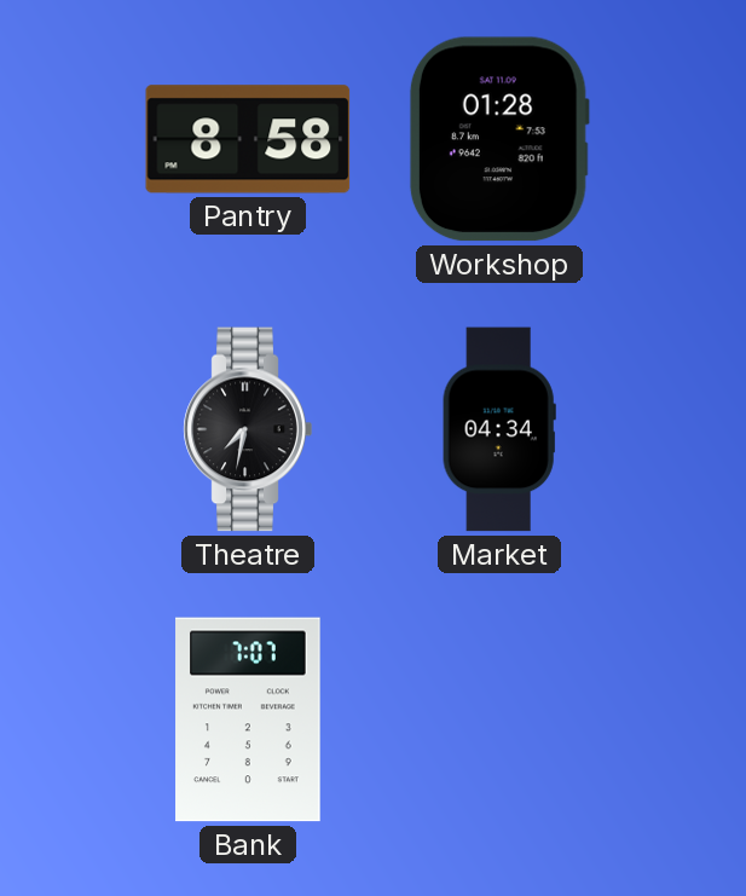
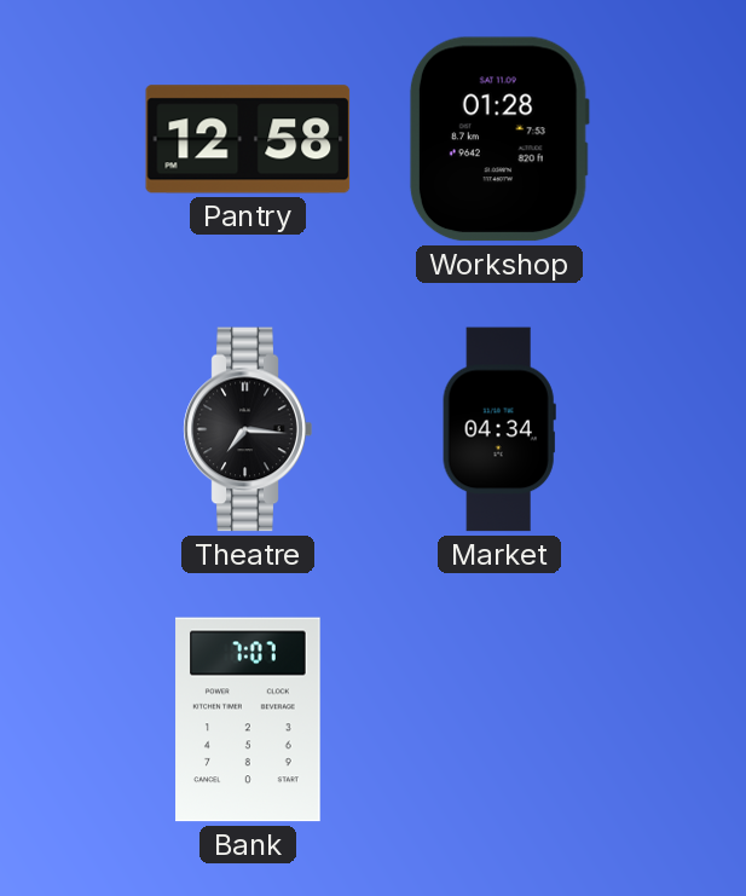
Pantry: 8:58 -> 12:58
Theatre: 7:32 -> 7:16
